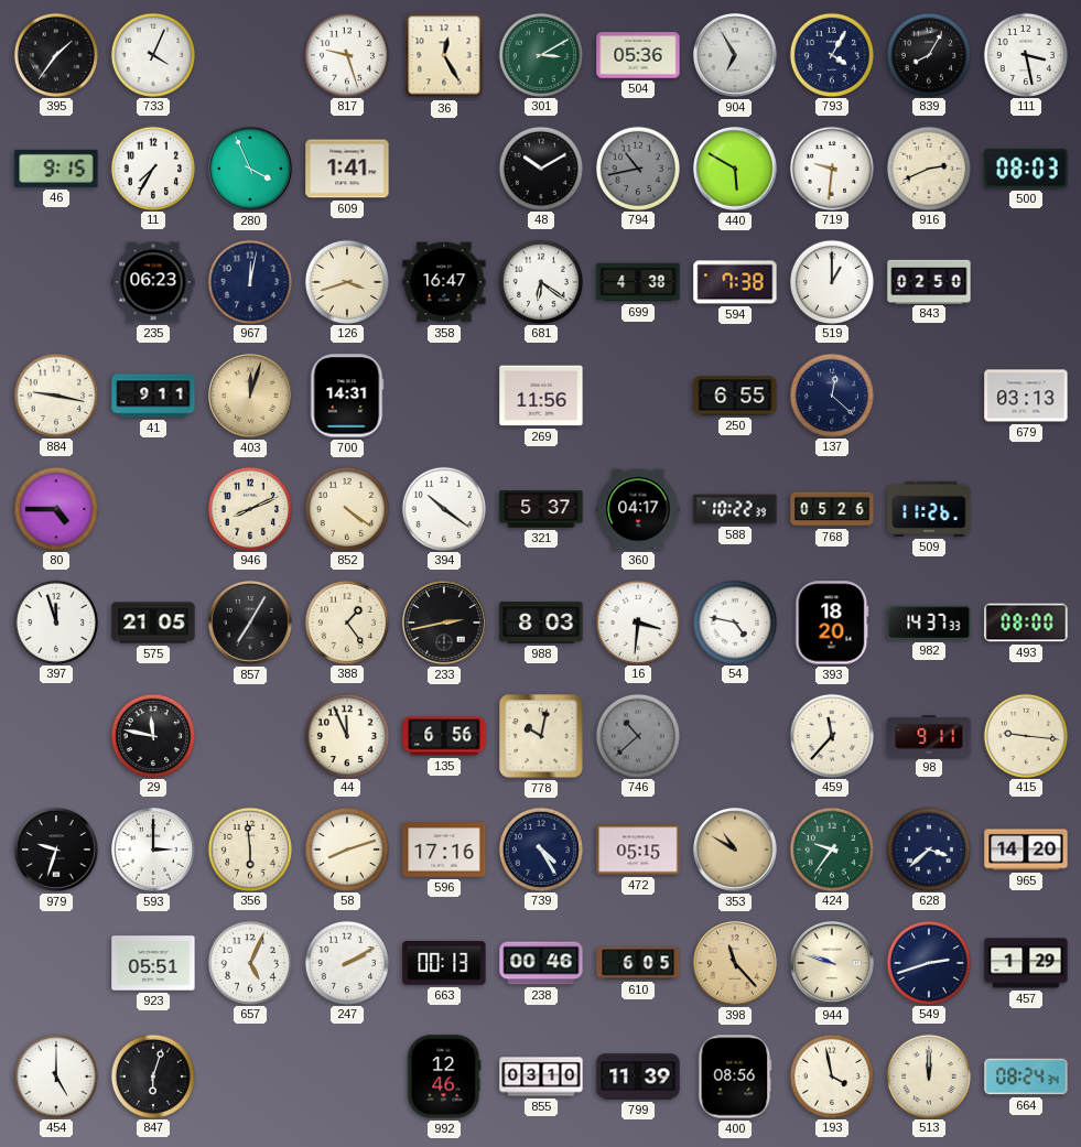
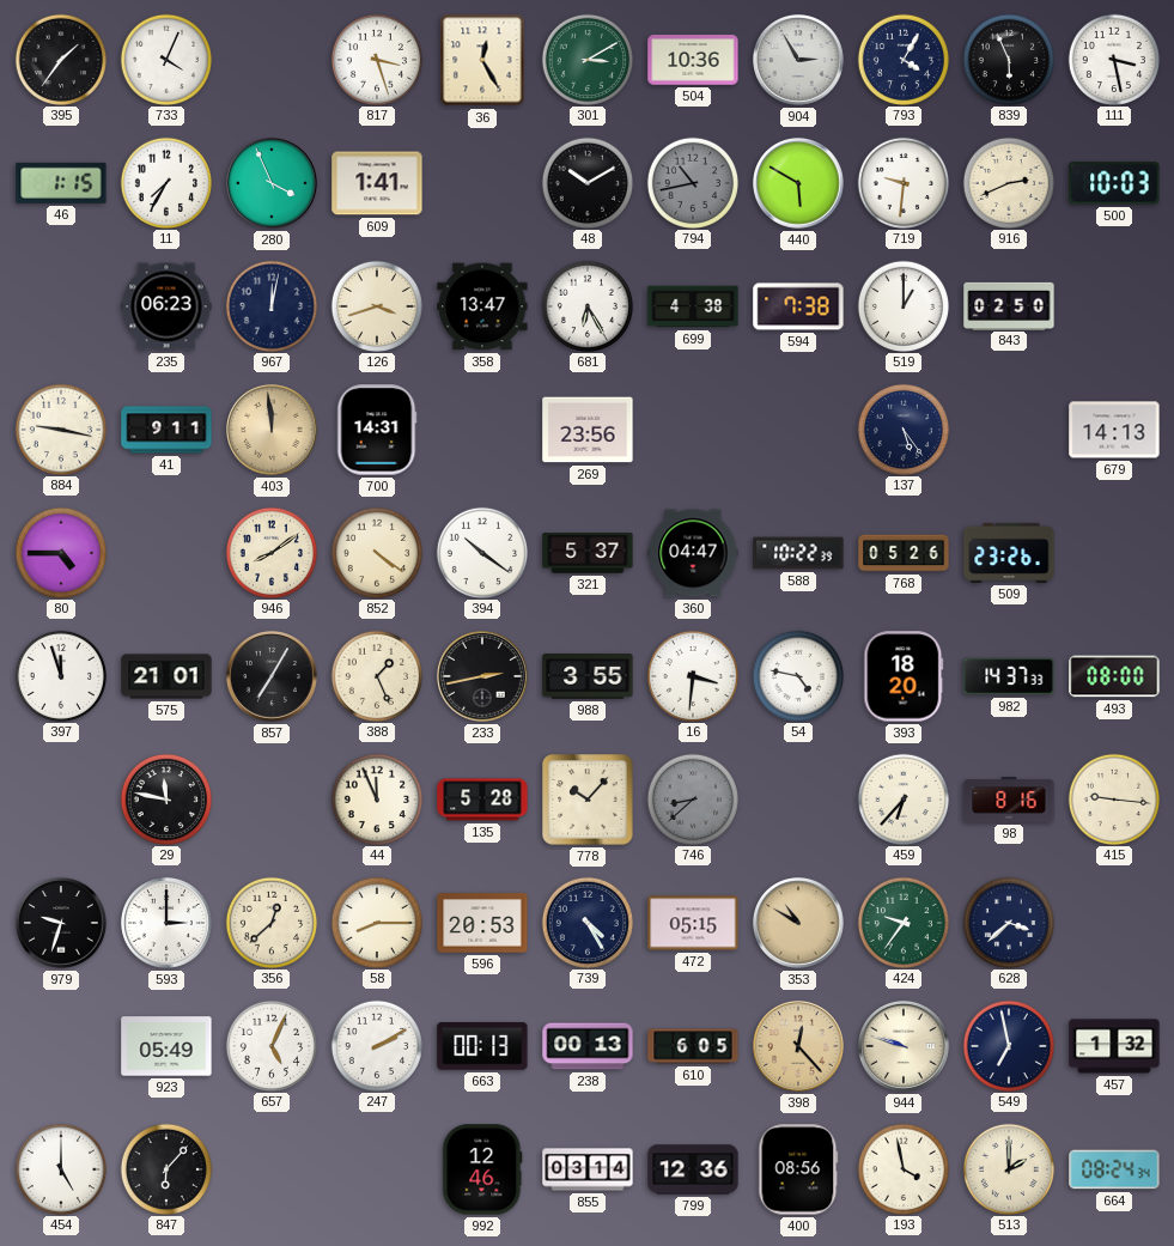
817: 9:27 -> 3:27
504: 05:36 -> 10:36
904: 6:55 -> 2:55
839: 8:05 -> 5:56
46: 9:15 -> 1:15
500: 08:03 -> 10:03
358: 16:47 -> 13:47
681: 6:21 -> 6:25
403: 12:03 -> 11:59
269: 11:56 -> 23:56
250: 6:55 -> none
137: 12:22 -> 5:24
679: 03:13 -> 14:13
946: 8:11 -> 8:09
360: 04:17 -> 04:47
509: 11:26 -> 23:26
575: 21:05 -> 21:01
388: 1:24 -> 1:26
988: 8:03 -> 3:55
135: 6:56 -> 5:28
778: 10:02 -> 10:07
746: 10:38 -> 8:38
459: 11:37 -> 6:37
98: 9:11 -> 8:16
356: 5:59 -> 12:38
58: 8:12 -> 8:15
596: 17:16 -> 20:53
965: 14:20 -> none
923: 05:51 -> 05:49
238: 00:46 -> 00:13
398: 11:23 -> 12:23
549: 2:42 -> 6:58
457: 1:29 -> 1:32
847: 6:03 -> 6:07
855: 03:10 -> 03:14
799: 11:39 -> 12:36
513: 12:00 -> 2:00
